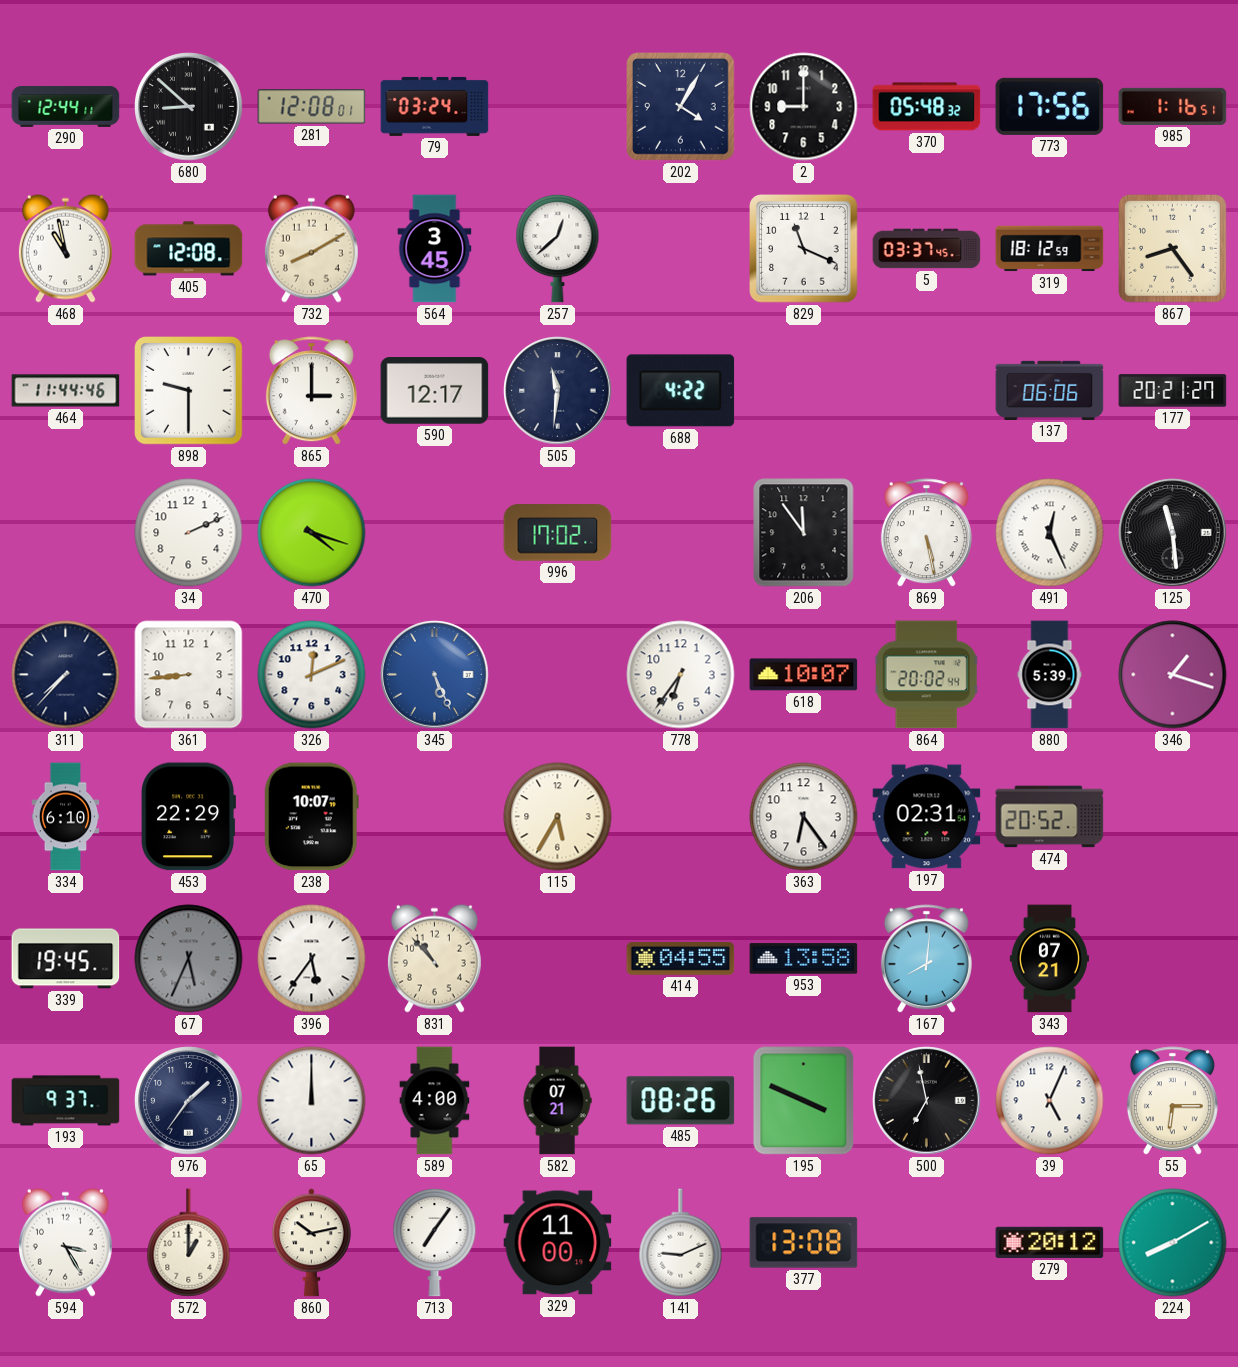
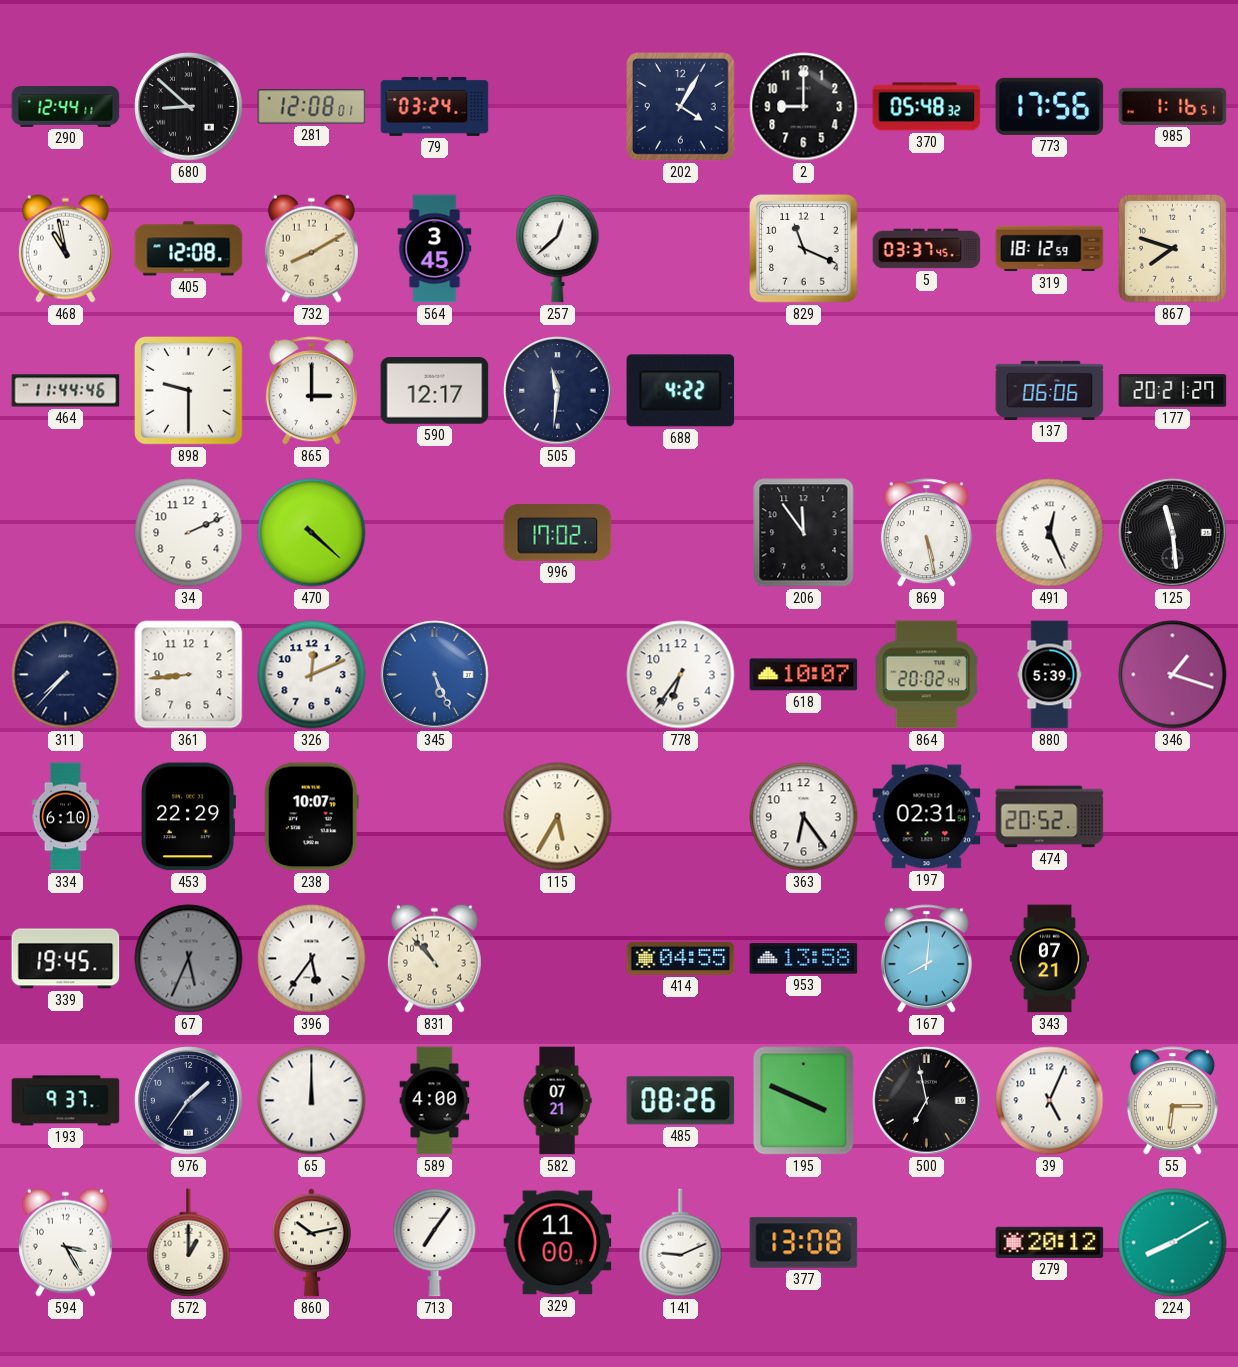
867: 8:24 -> 7:48
470: 4:18 -> 4:22
